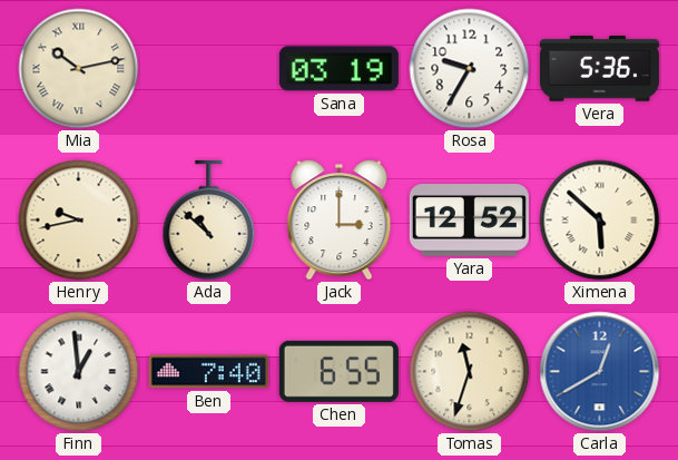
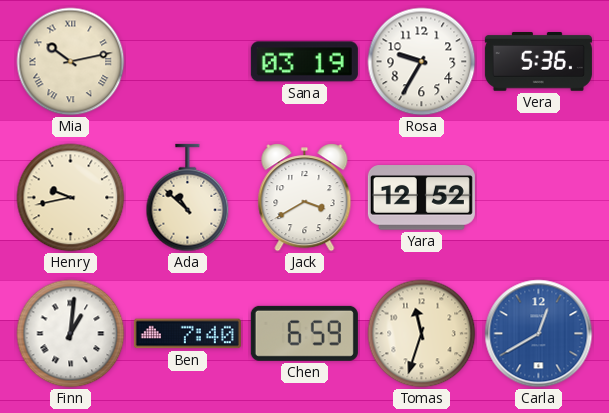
Jack: 3:00 -> 3:40
Ximena: 5:52 -> none
Finn: 12:59 -> 1:01
Chen: 6:55 -> 6:59
